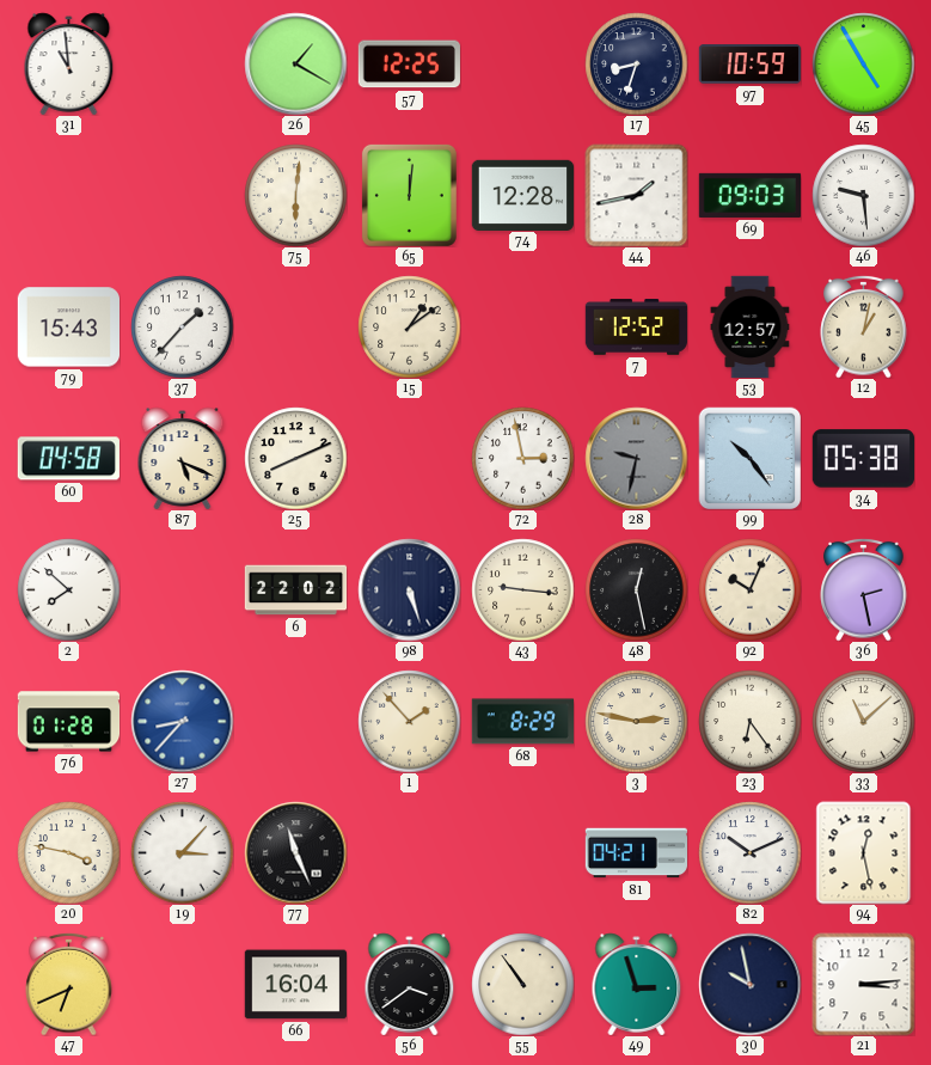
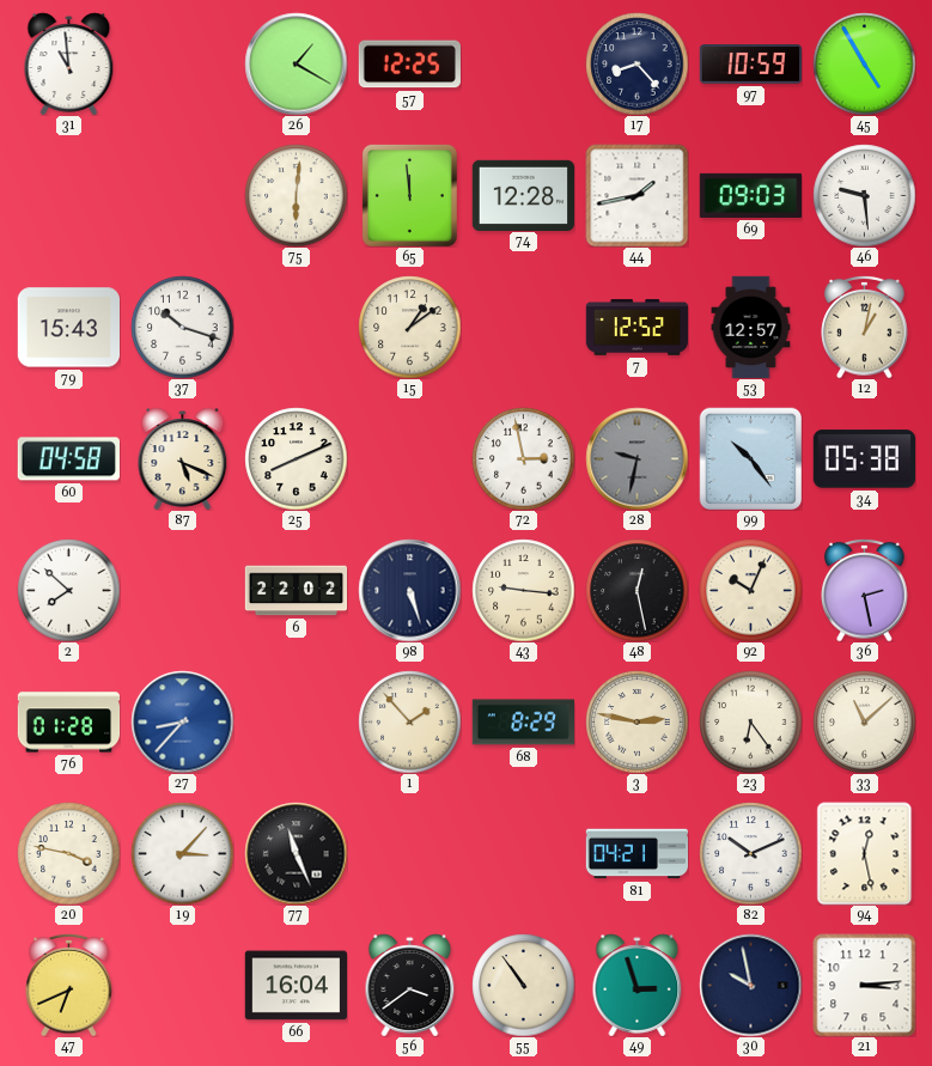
17: 8:33 -> 8:23
65: 12:01 -> 11:59
37: 1:37 -> 10:18
